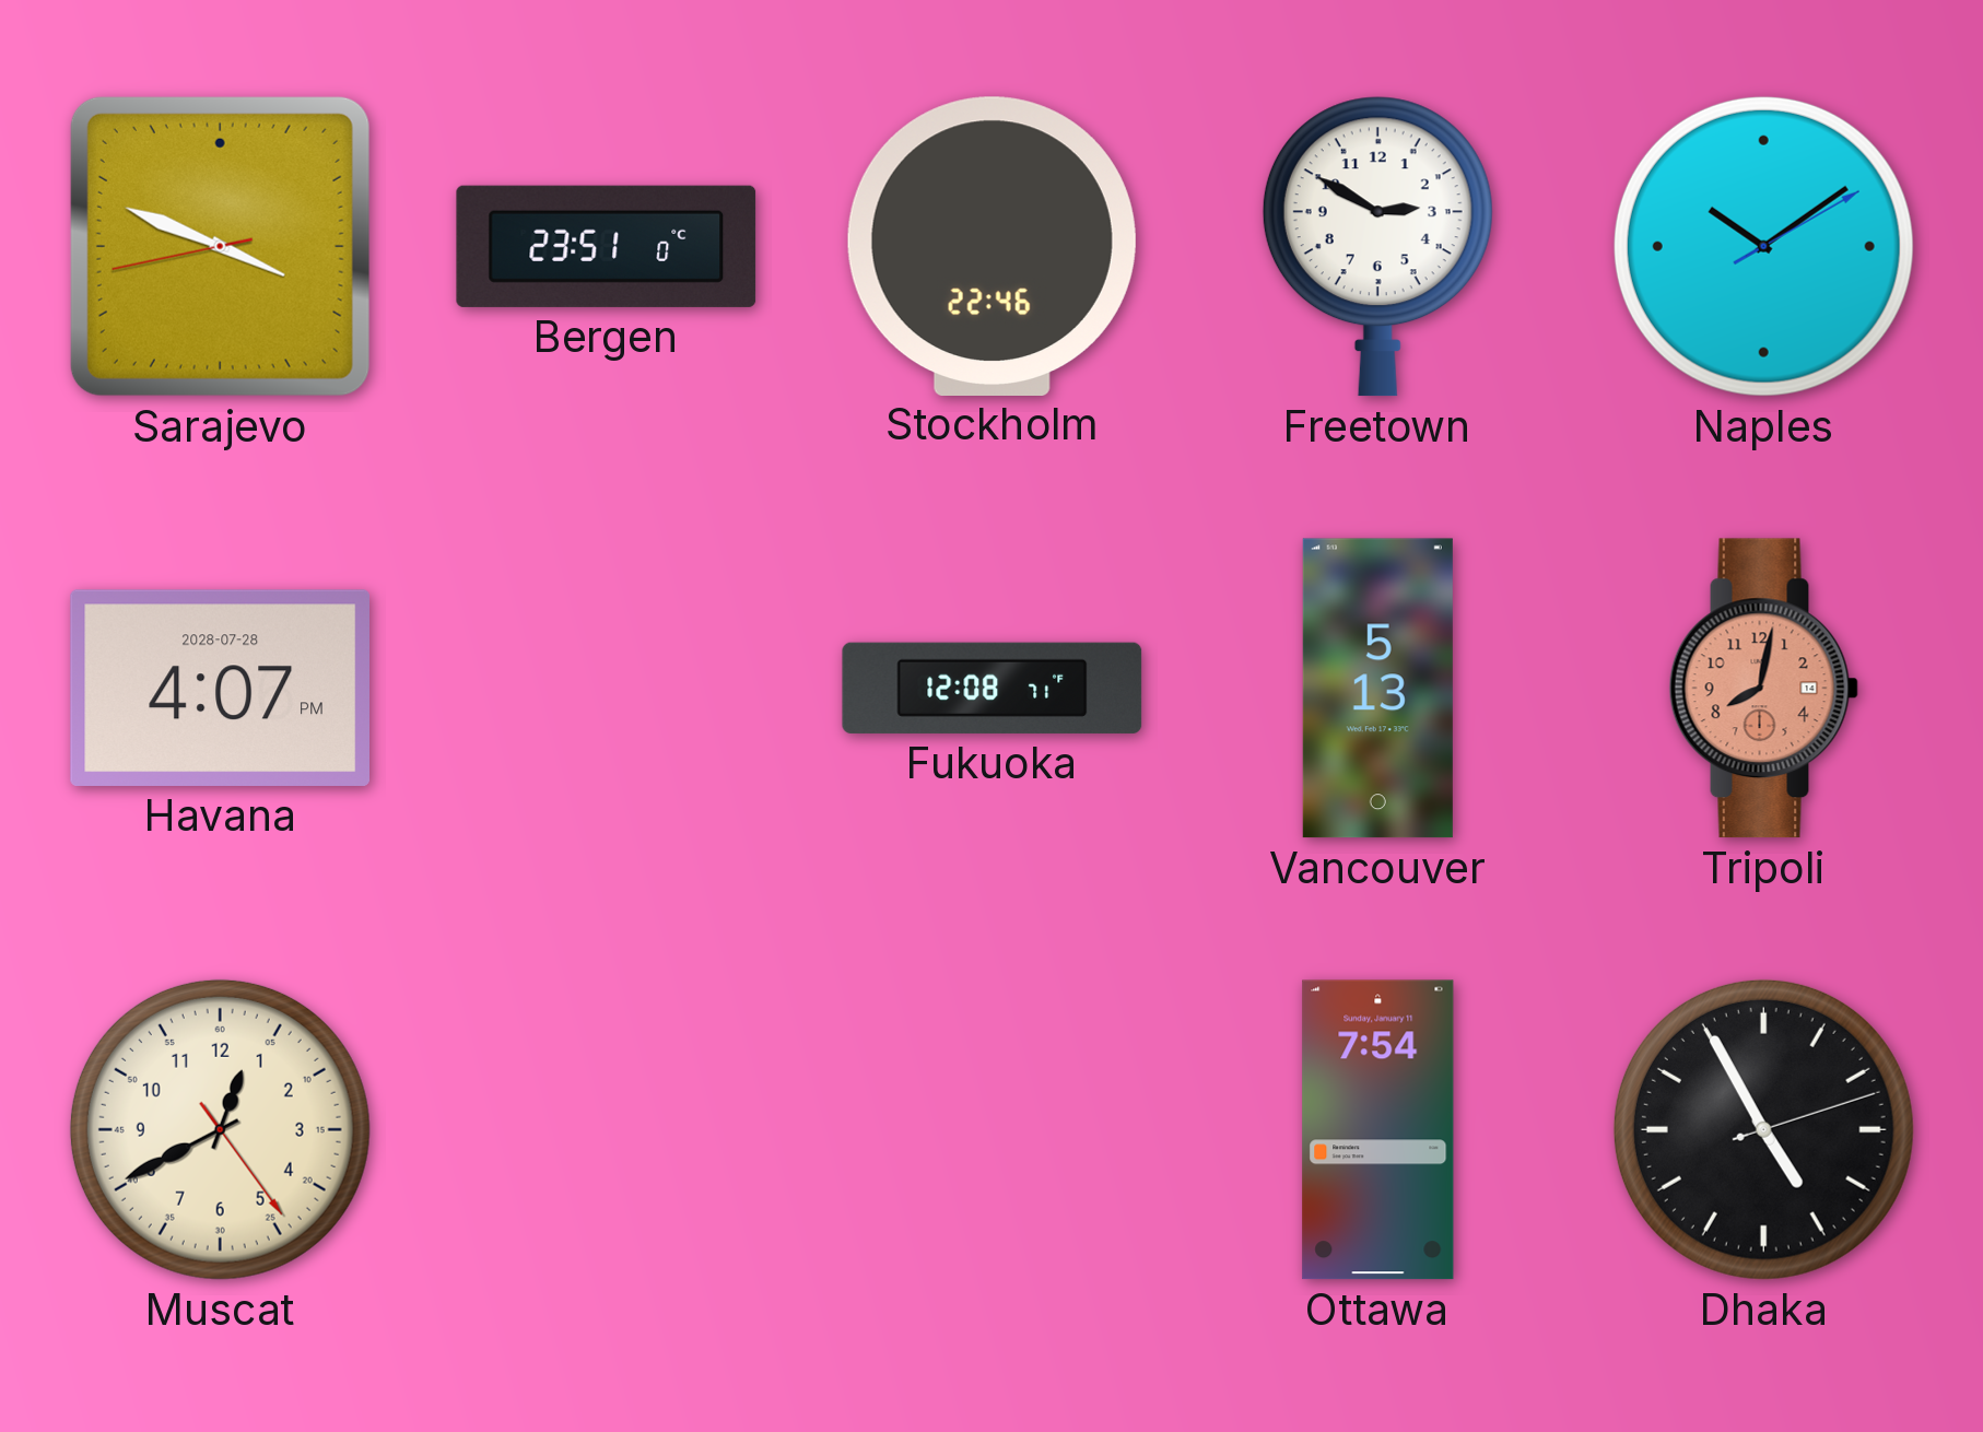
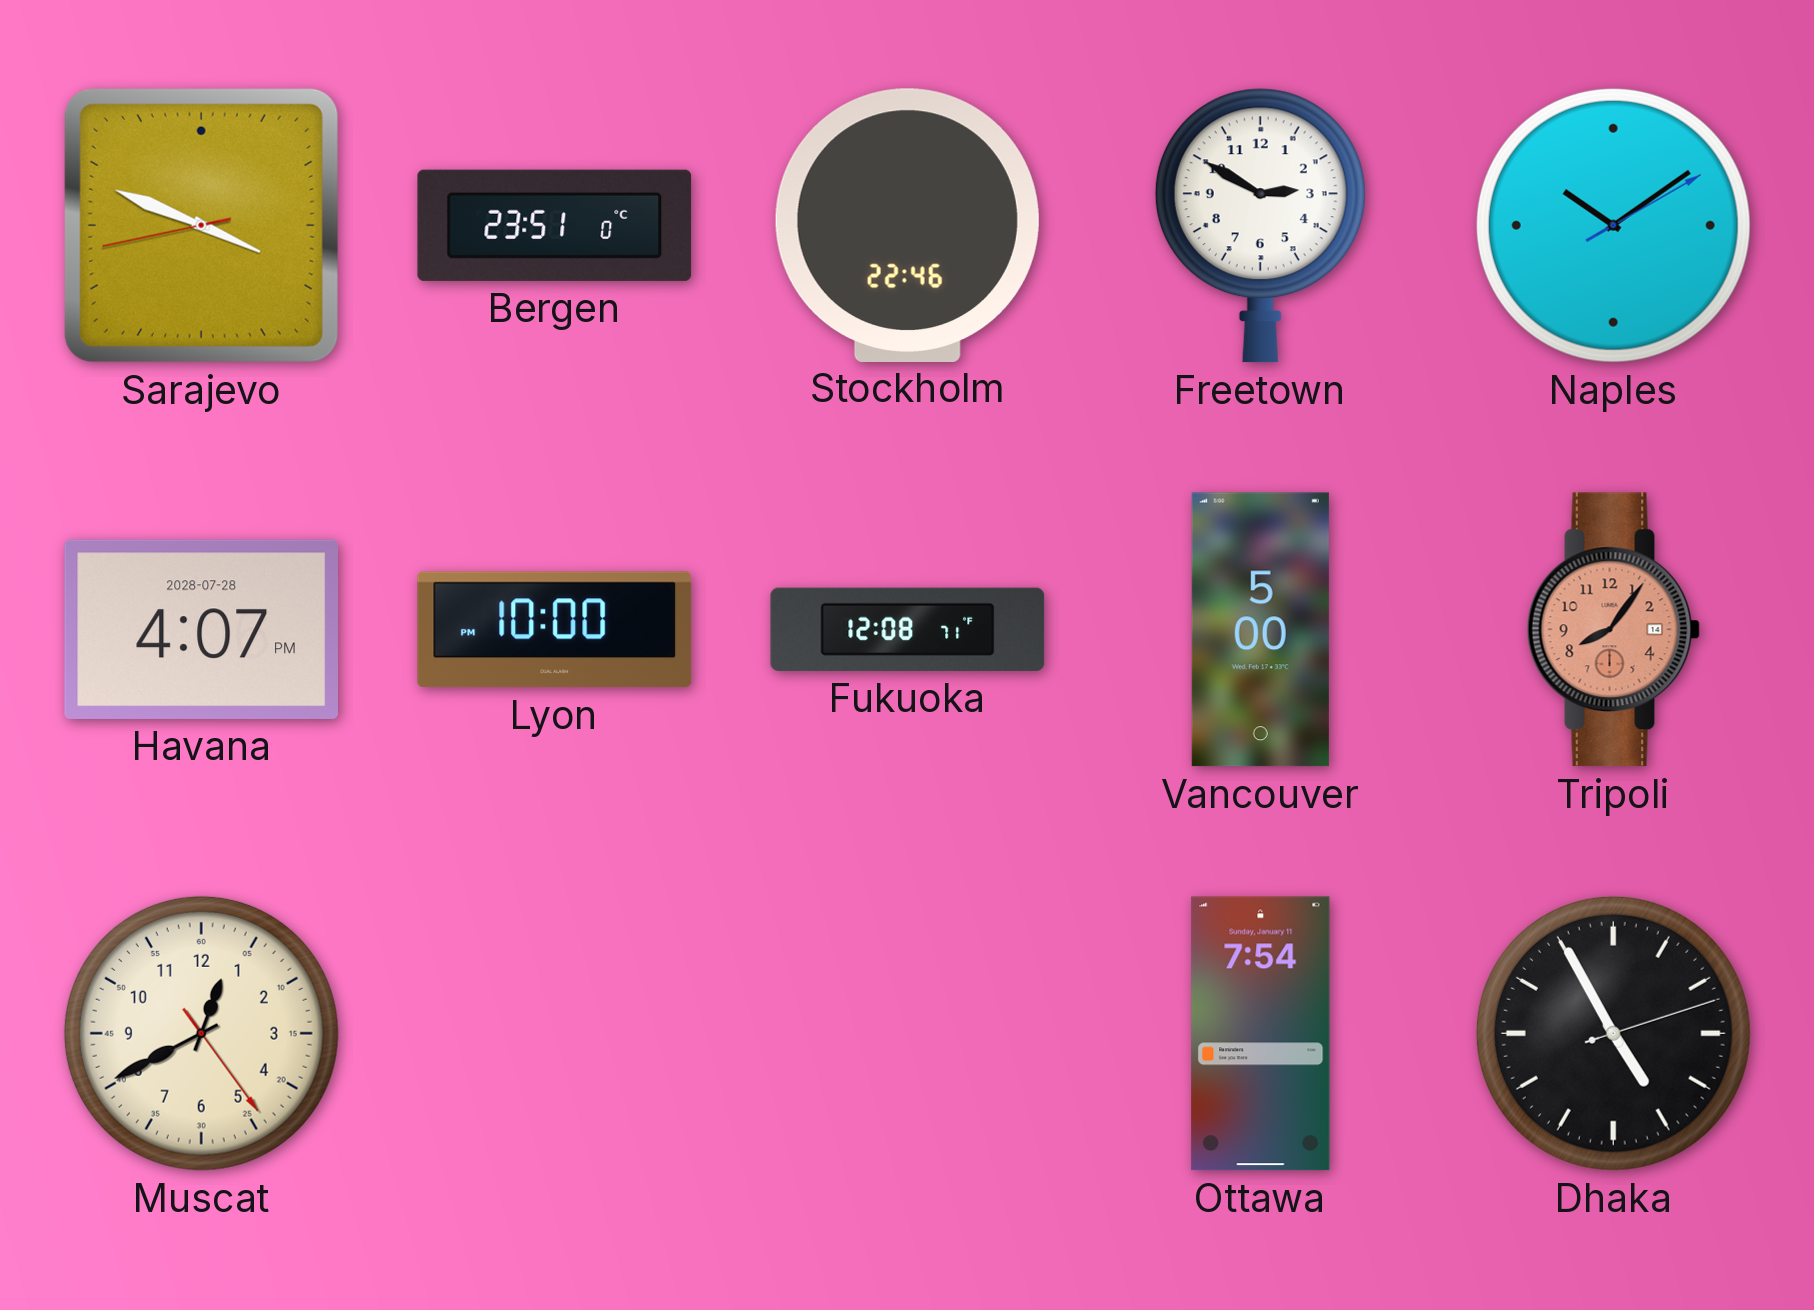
Lyon: none -> 10:00
Vancouver: 5:13 -> 5:00
Tripoli: 8:02 -> 8:06
